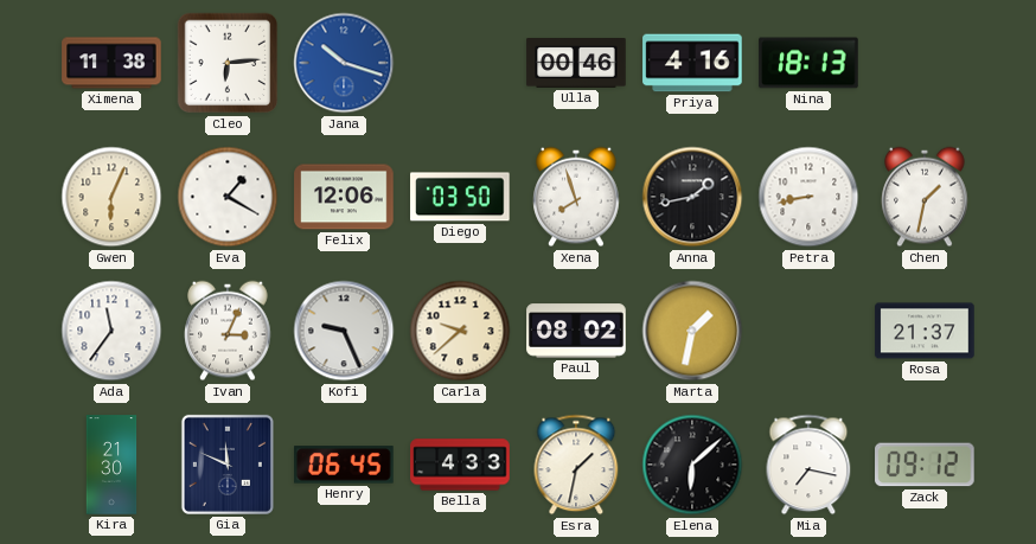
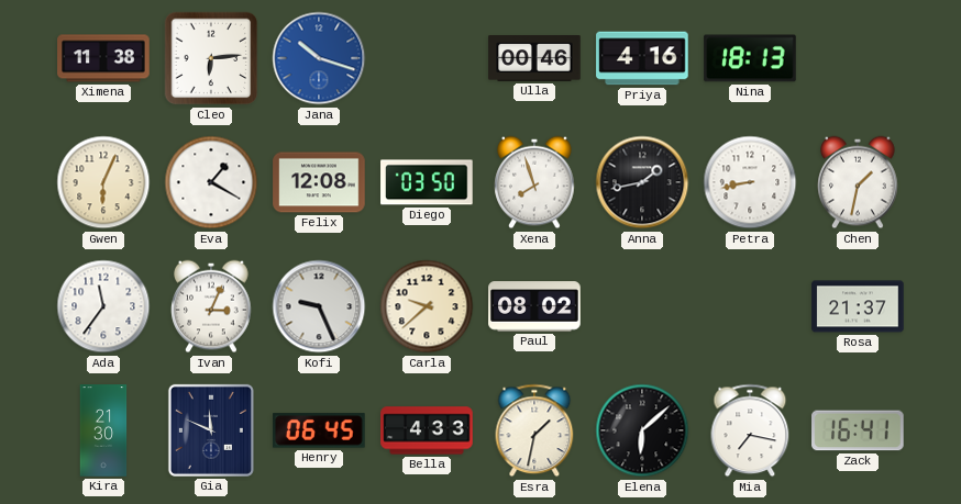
Felix: 12:06 -> 12:08
Marta: 1:32 -> none
Zack: 09:12 -> 16:41
